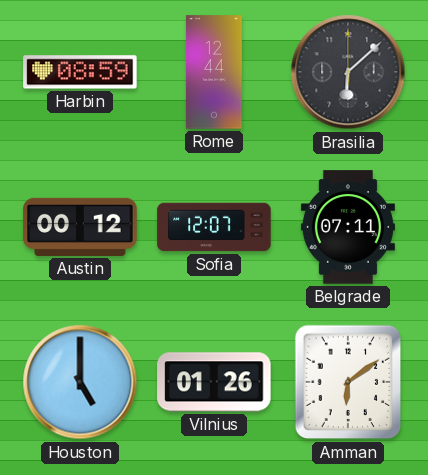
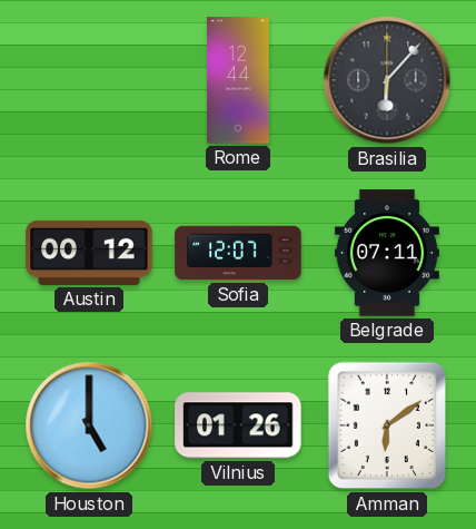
Harbin: 08:59 -> none
Brasilia: 6:08 -> 6:07
